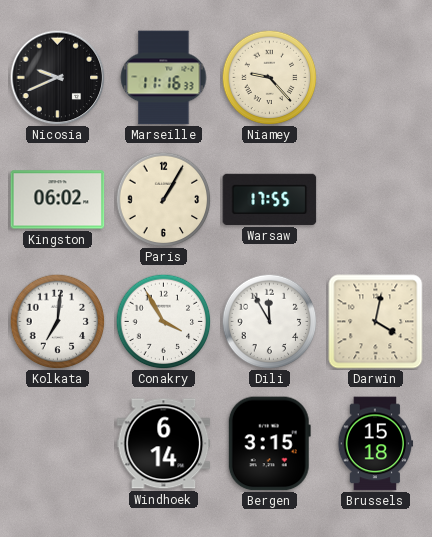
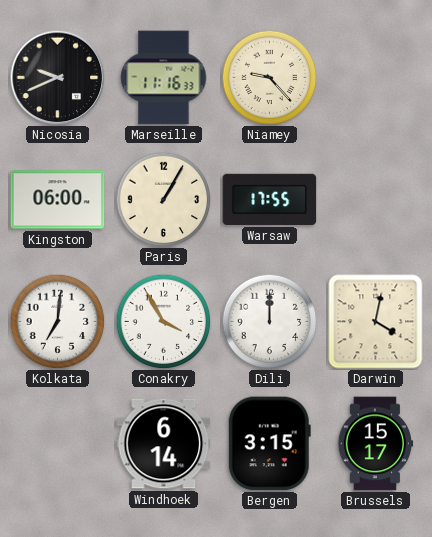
Kingston: 06:02 -> 06:00
Dili: 11:55 -> 12:00
Brussels: 15:18 -> 15:17
